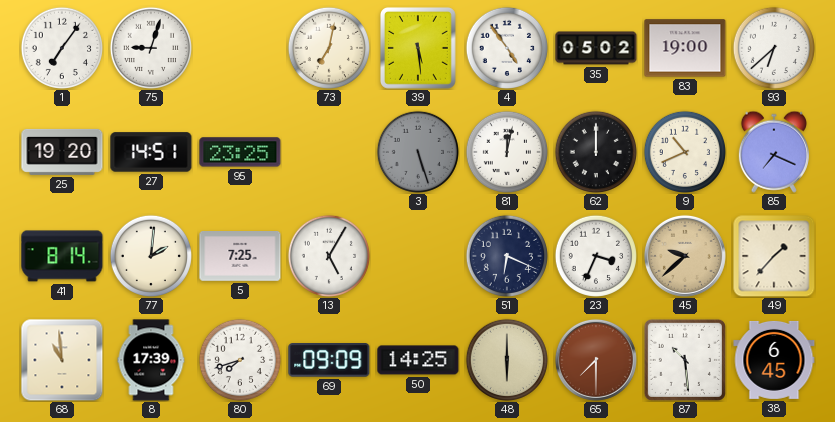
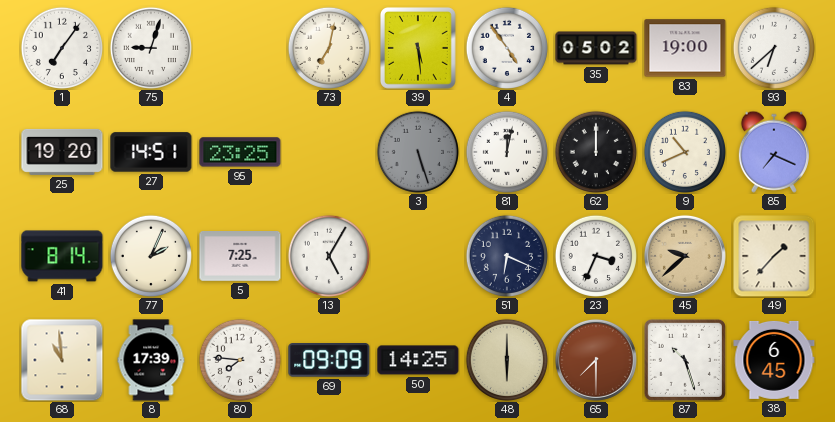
77: 2:01 -> 2:04
80: 7:42 -> 7:46
87: 10:29 -> 10:27
